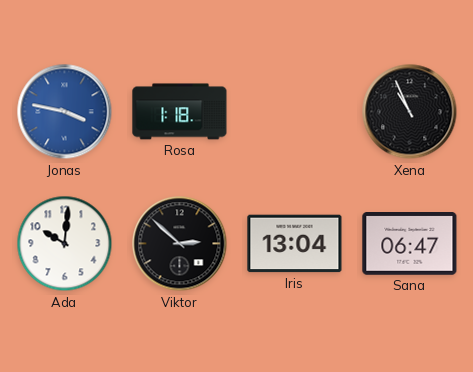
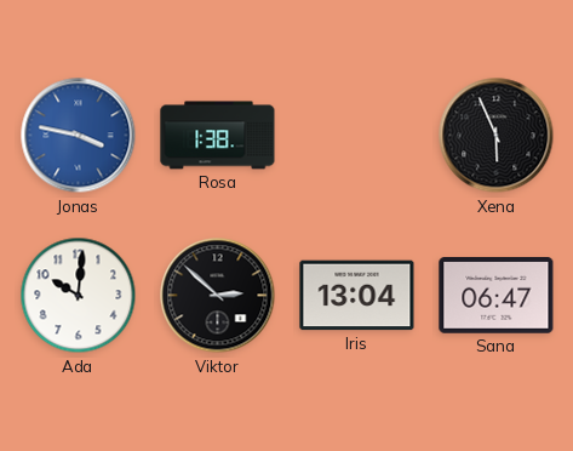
Rosa: 1:18 -> 1:38
Xena: 10:56 -> 5:56
